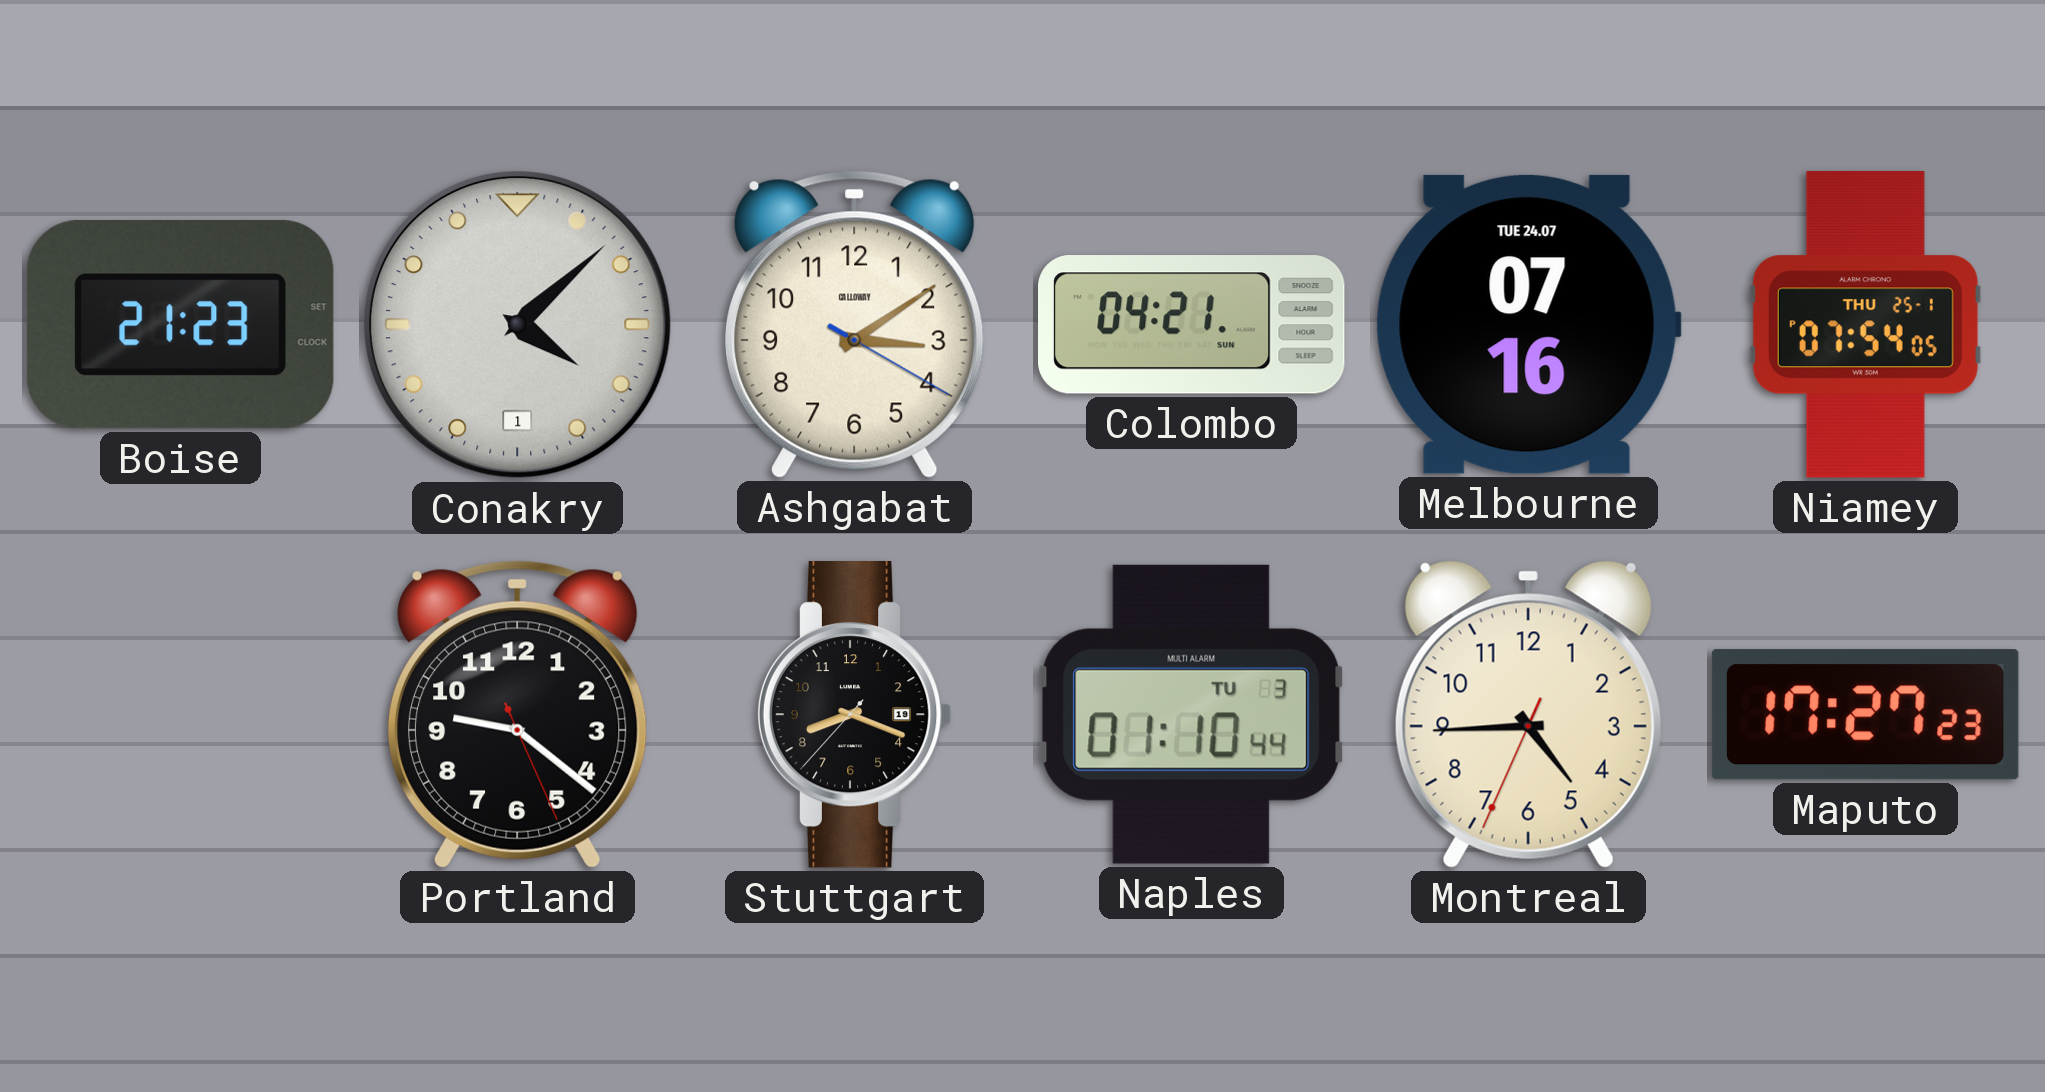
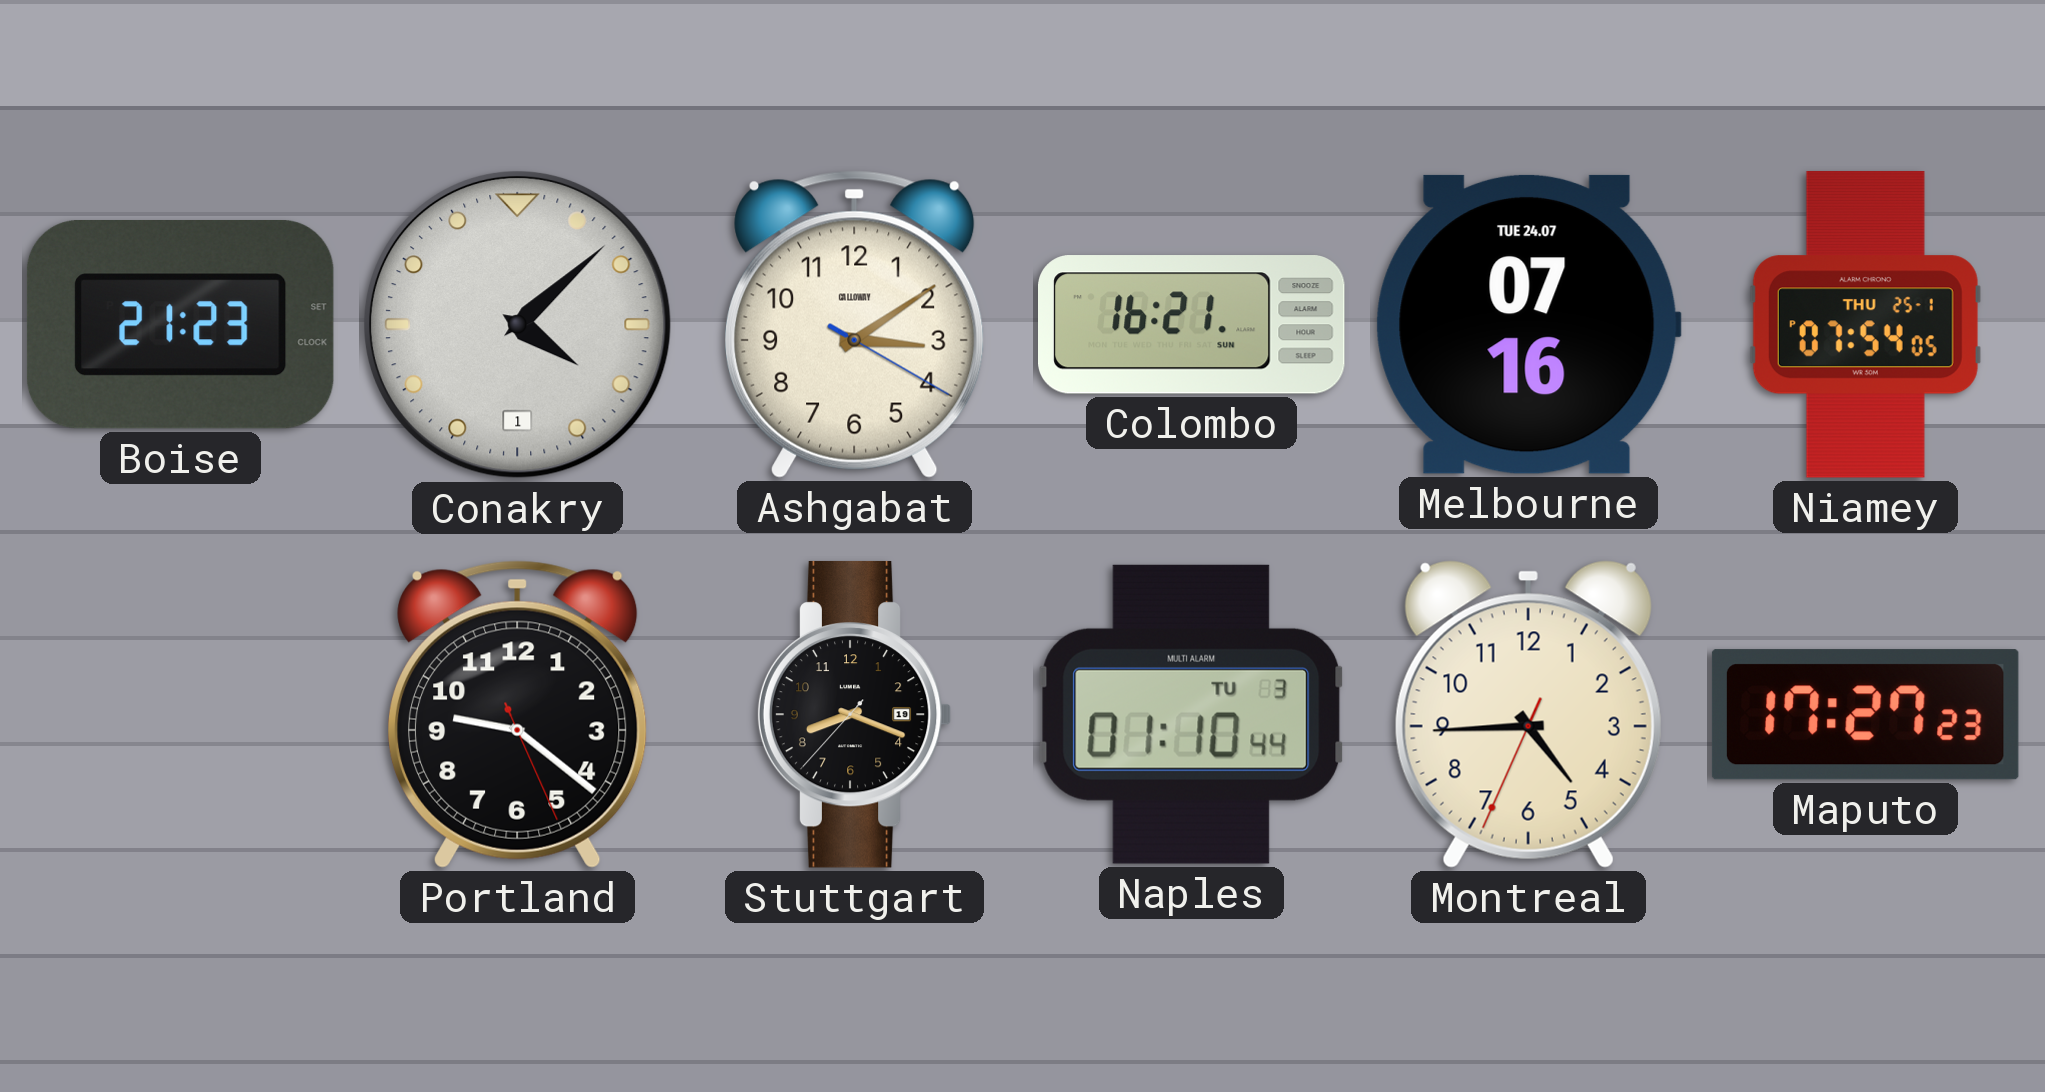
Colombo: 04:21 -> 16:21
